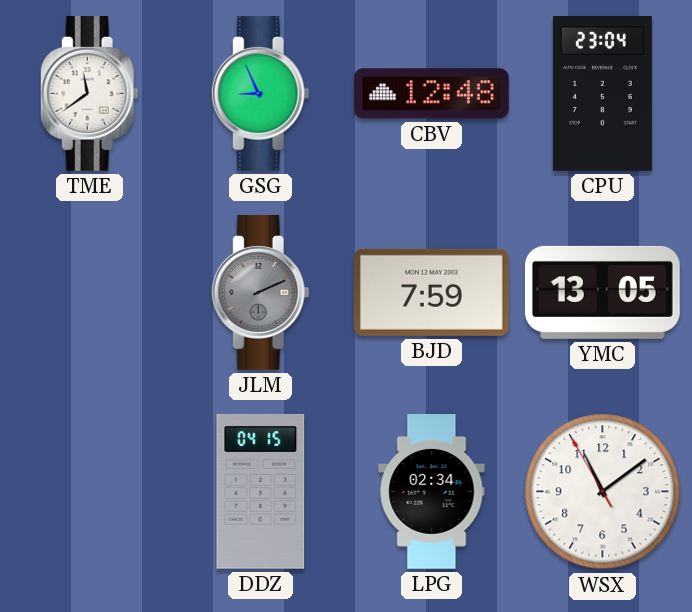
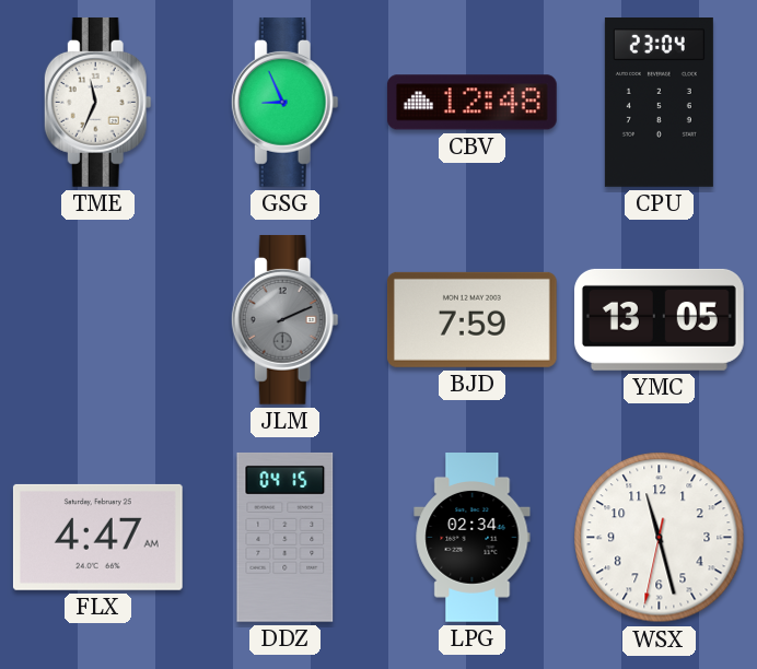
TME: 11:39 -> 11:34
FLX: none -> 4:47
WSX: 11:08 -> 11:27
